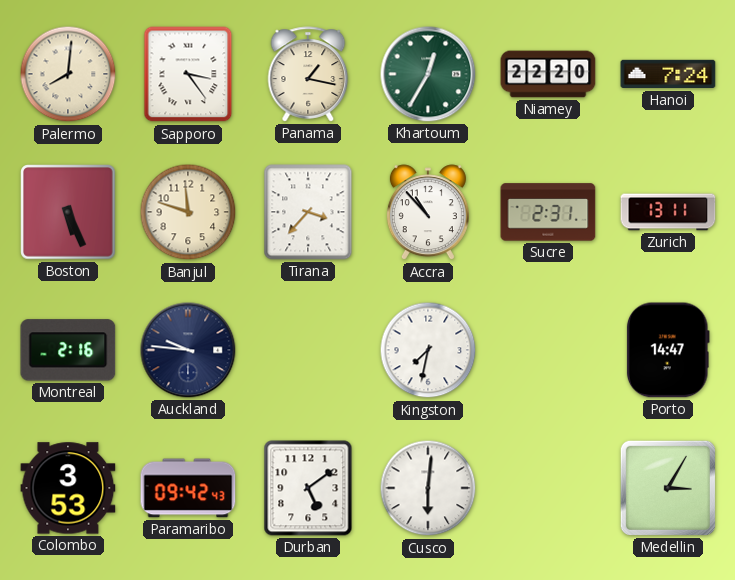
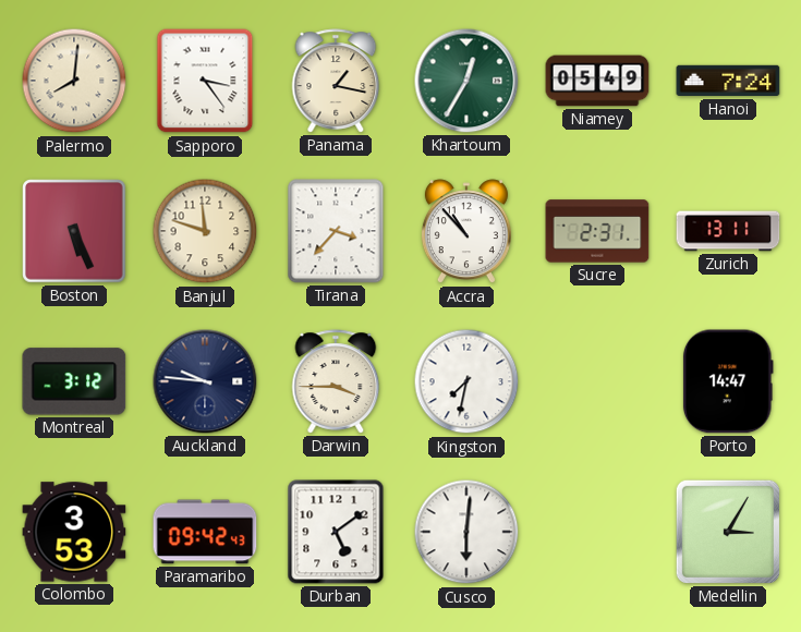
Niamey: 22:20 -> 05:49
Montreal: 2:16 -> 3:12
Darwin: none -> 3:45
